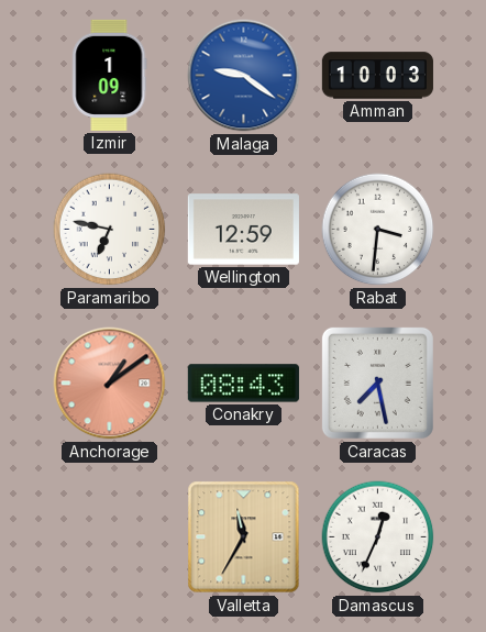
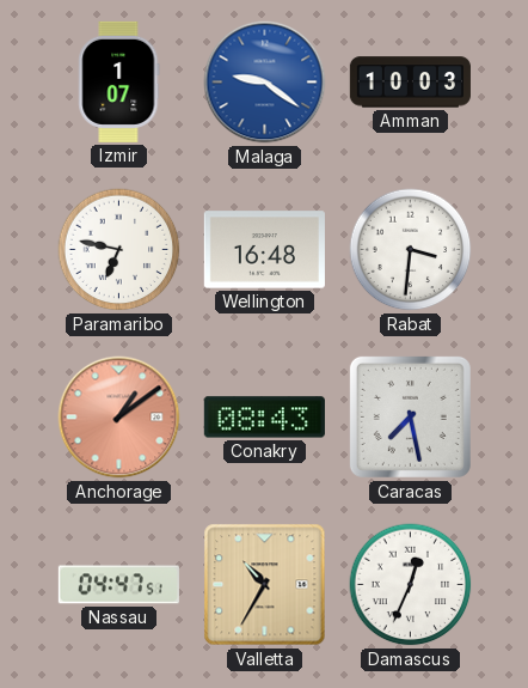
Izmir: 1:09 -> 1:07
Wellington: 12:59 -> 16:48
Nassau: none -> 04:47
Valletta: 11:35 -> 10:35
